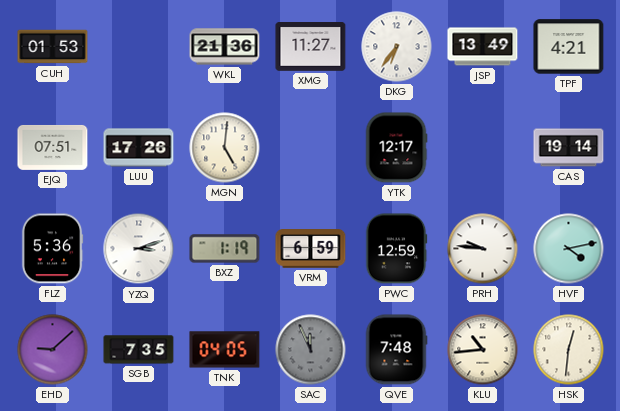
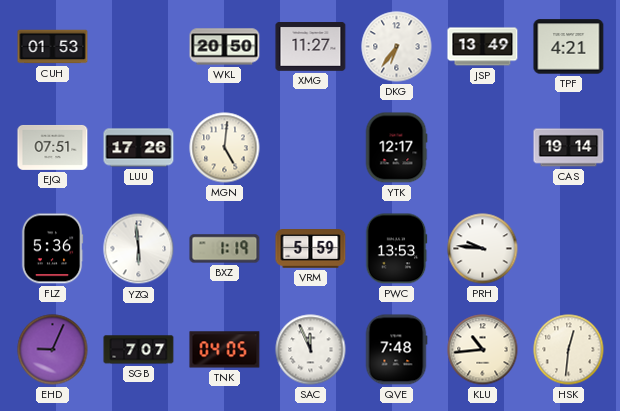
WKL: 21:36 -> 20:50
YZQ: 3:12 -> 5:59
VRM: 6:59 -> 5:59
PWC: 12:59 -> 13:53
HVF: 4:13 -> none
EHD: 9:08 -> 9:04
SGB: 7:35 -> 7:07
SAC dial: grey -> white
